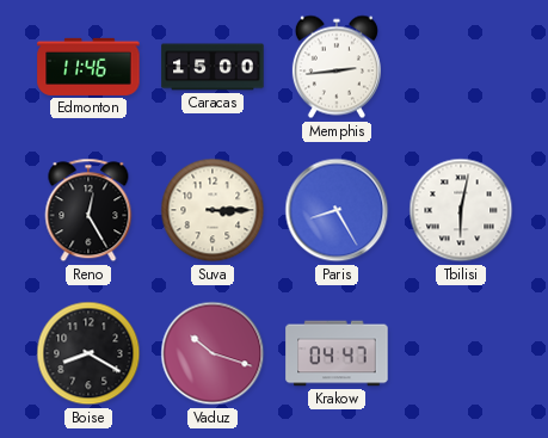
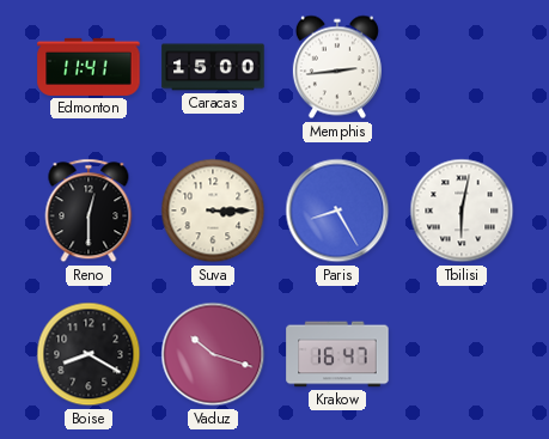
Edmonton: 11:46 -> 11:41
Reno: 12:25 -> 12:30
Krakow: 04:47 -> 16:47
